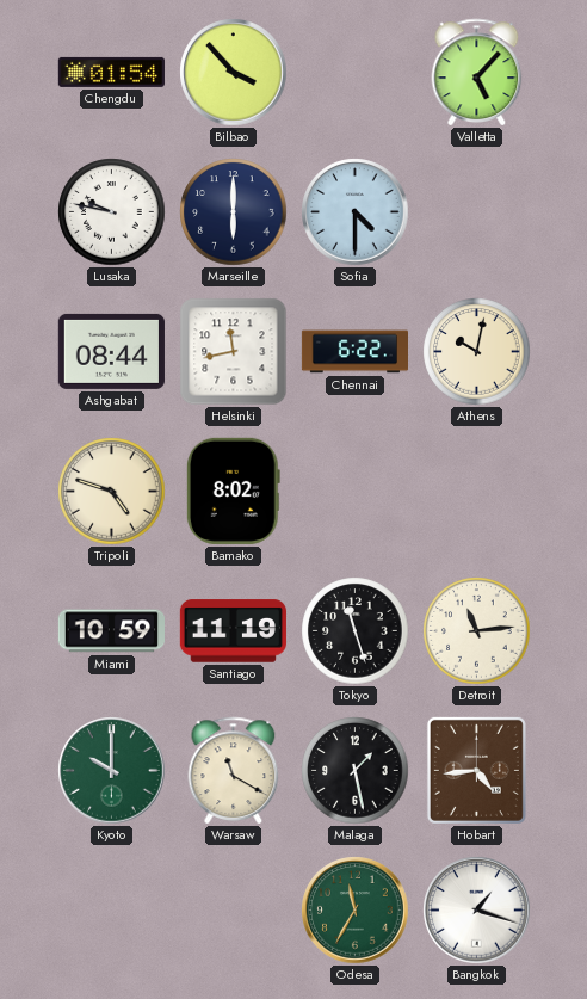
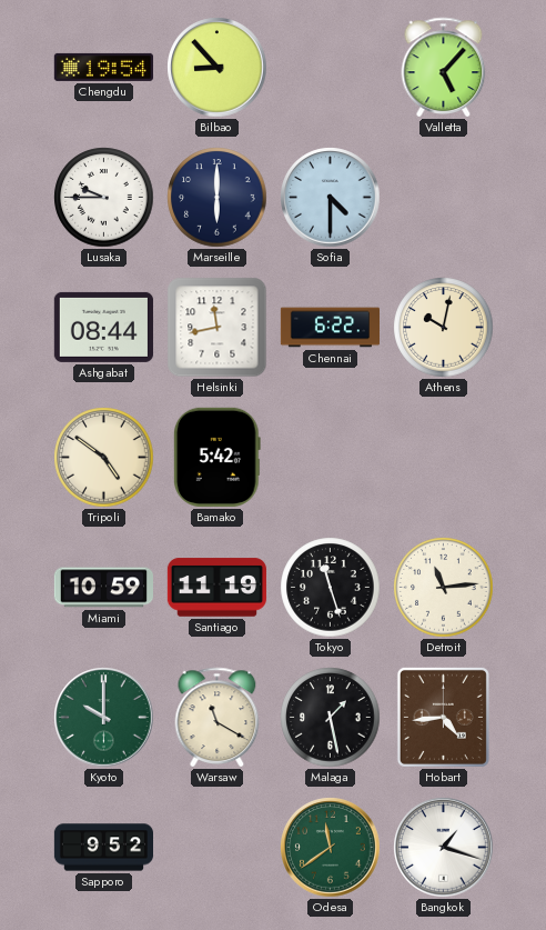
Chengdu: 01:54 -> 19:54
Bilbao: 3:53 -> 8:53
Lusaka: 9:47 -> 9:45
Tripoli: 4:48 -> 4:51
Bamako: 8:02 -> 5:42
Sapporo: none -> 9:52
Odesa: 11:35 -> 11:39
